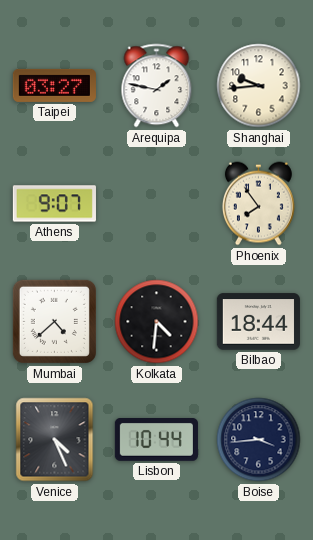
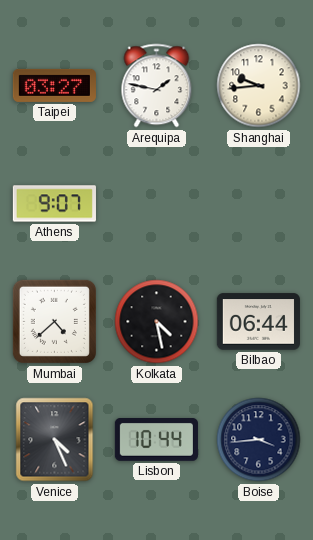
Phoenix: 7:54 -> none
Kolkata: 4:31 -> 4:28
Bilbao: 18:44 -> 06:44
